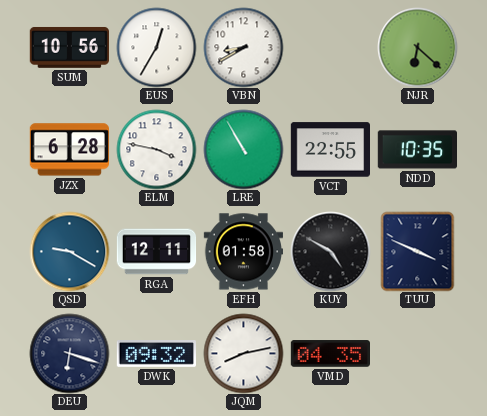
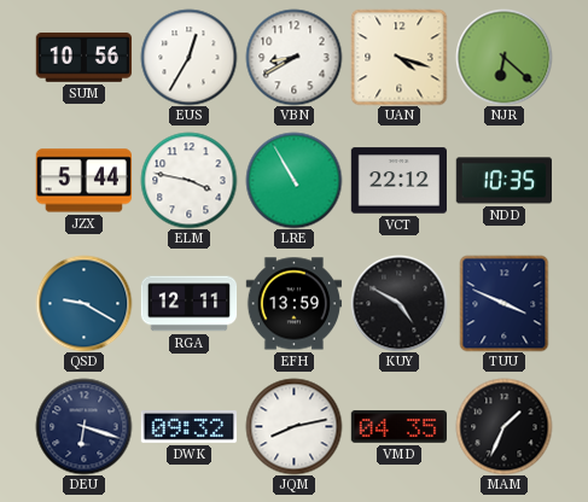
UAN: none -> 4:18
JZX: 6:28 -> 5:44
VCT: 22:55 -> 22:12
EFH: 01:58 -> 13:59
MAM: none -> 1:34
